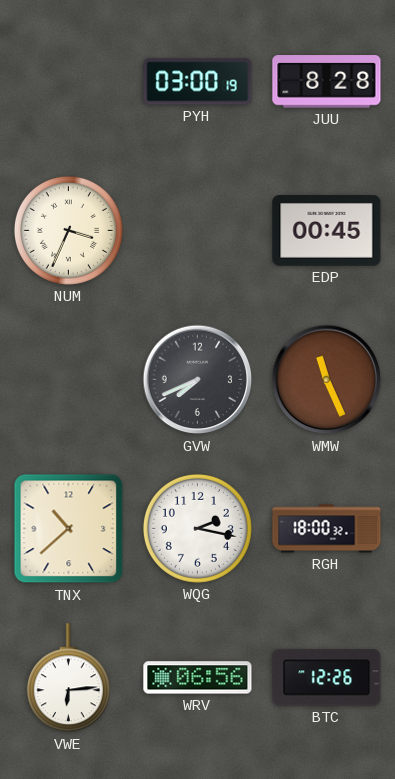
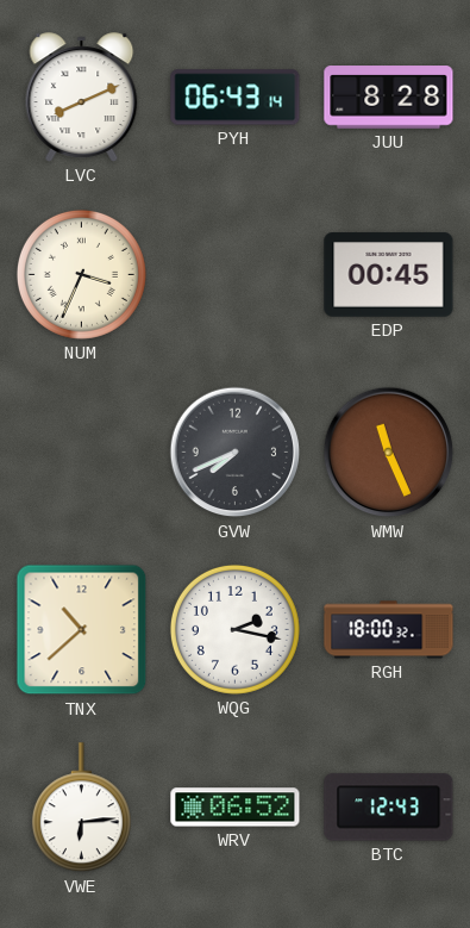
LVC: none -> 8:11
PYH: 03:00 -> 06:43
WRV: 06:56 -> 06:52
BTC: 12:26 -> 12:43
